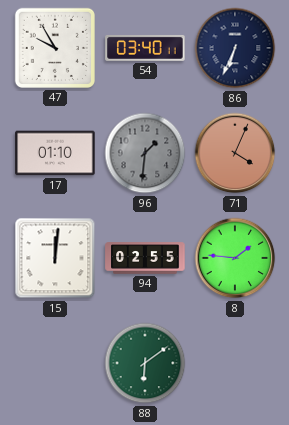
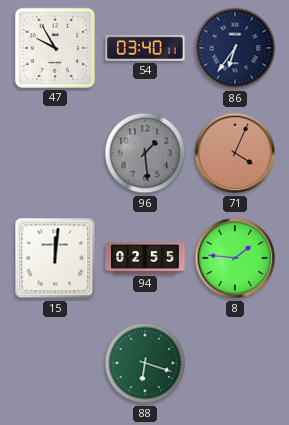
86: 6:34 -> 6:36
17: 01:10 -> none
96: 1:31 -> 1:29
88: 6:09 -> 6:18
